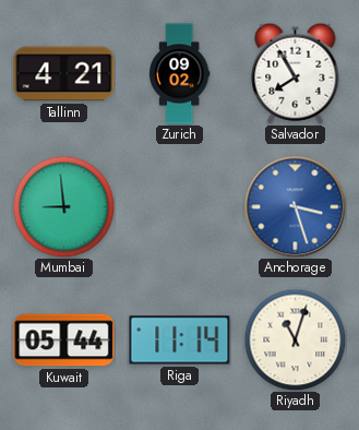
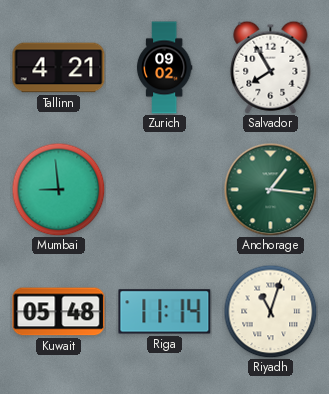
Anchorage: 3:27 -> 1:16
Anchorage dial: blue -> green
Kuwait: 05:44 -> 05:48
